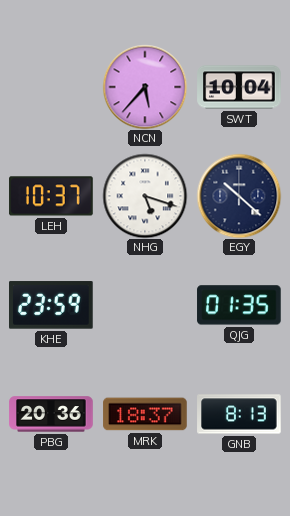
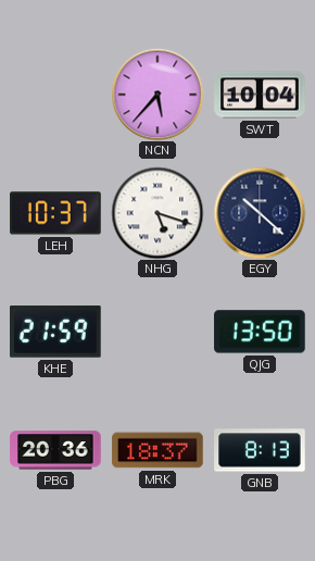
KHE: 23:59 -> 21:59
QJG: 01:35 -> 13:50
